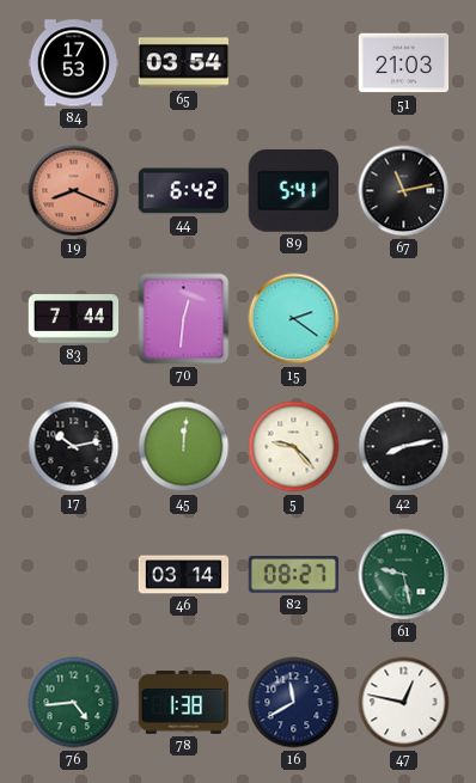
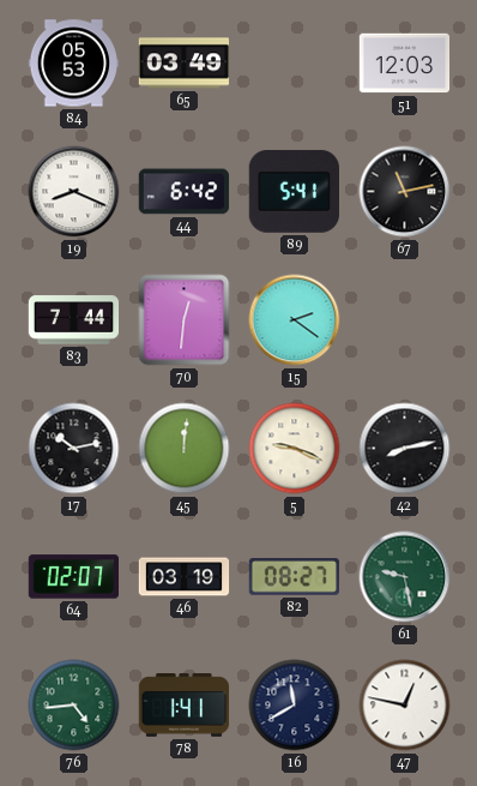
84: 17:53 -> 05:53
65: 03:54 -> 03:49
51: 21:03 -> 12:03
19 dial: salmon -> white
5: 9:23 -> 9:19
64: none -> 02:07
46: 03:14 -> 03:19
78: 1:38 -> 1:41
